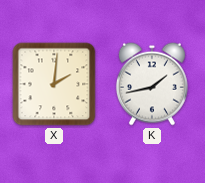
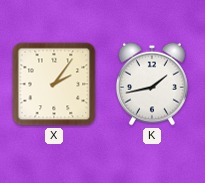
X: 2:01 -> 2:06
